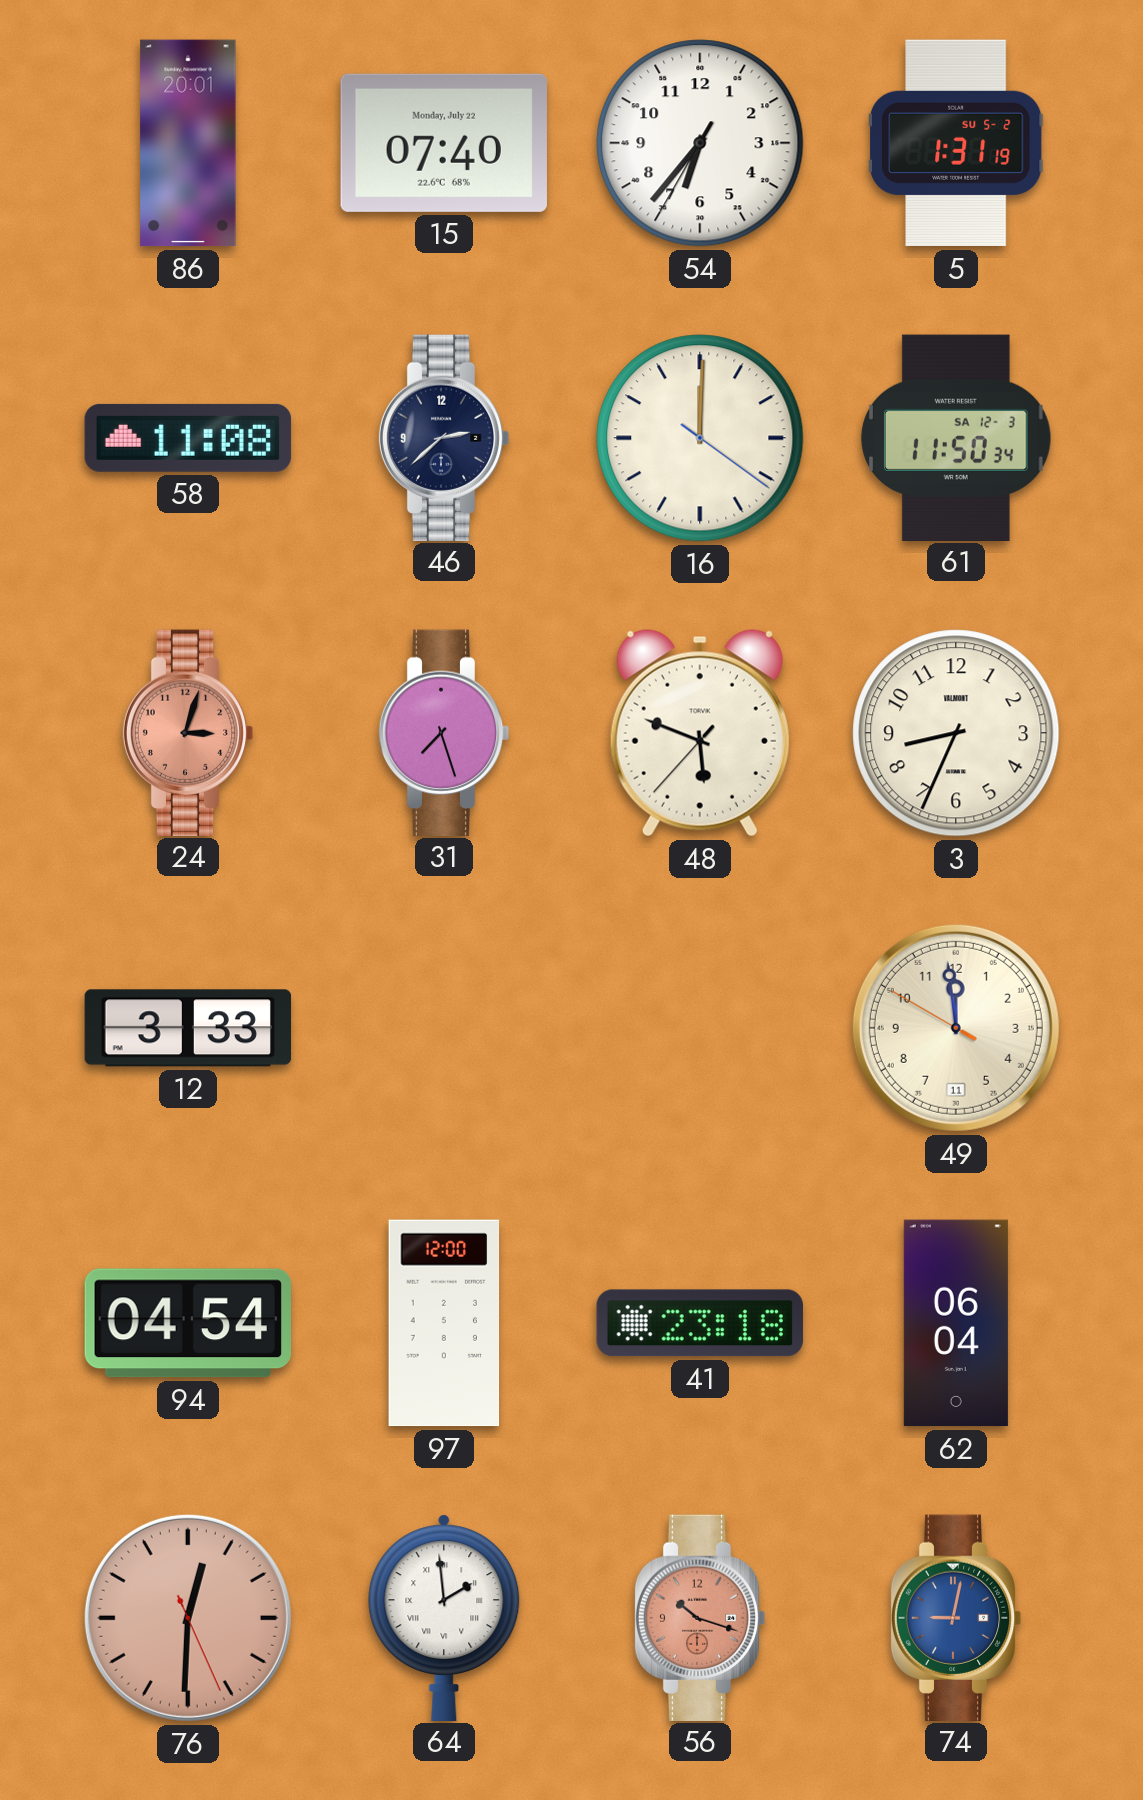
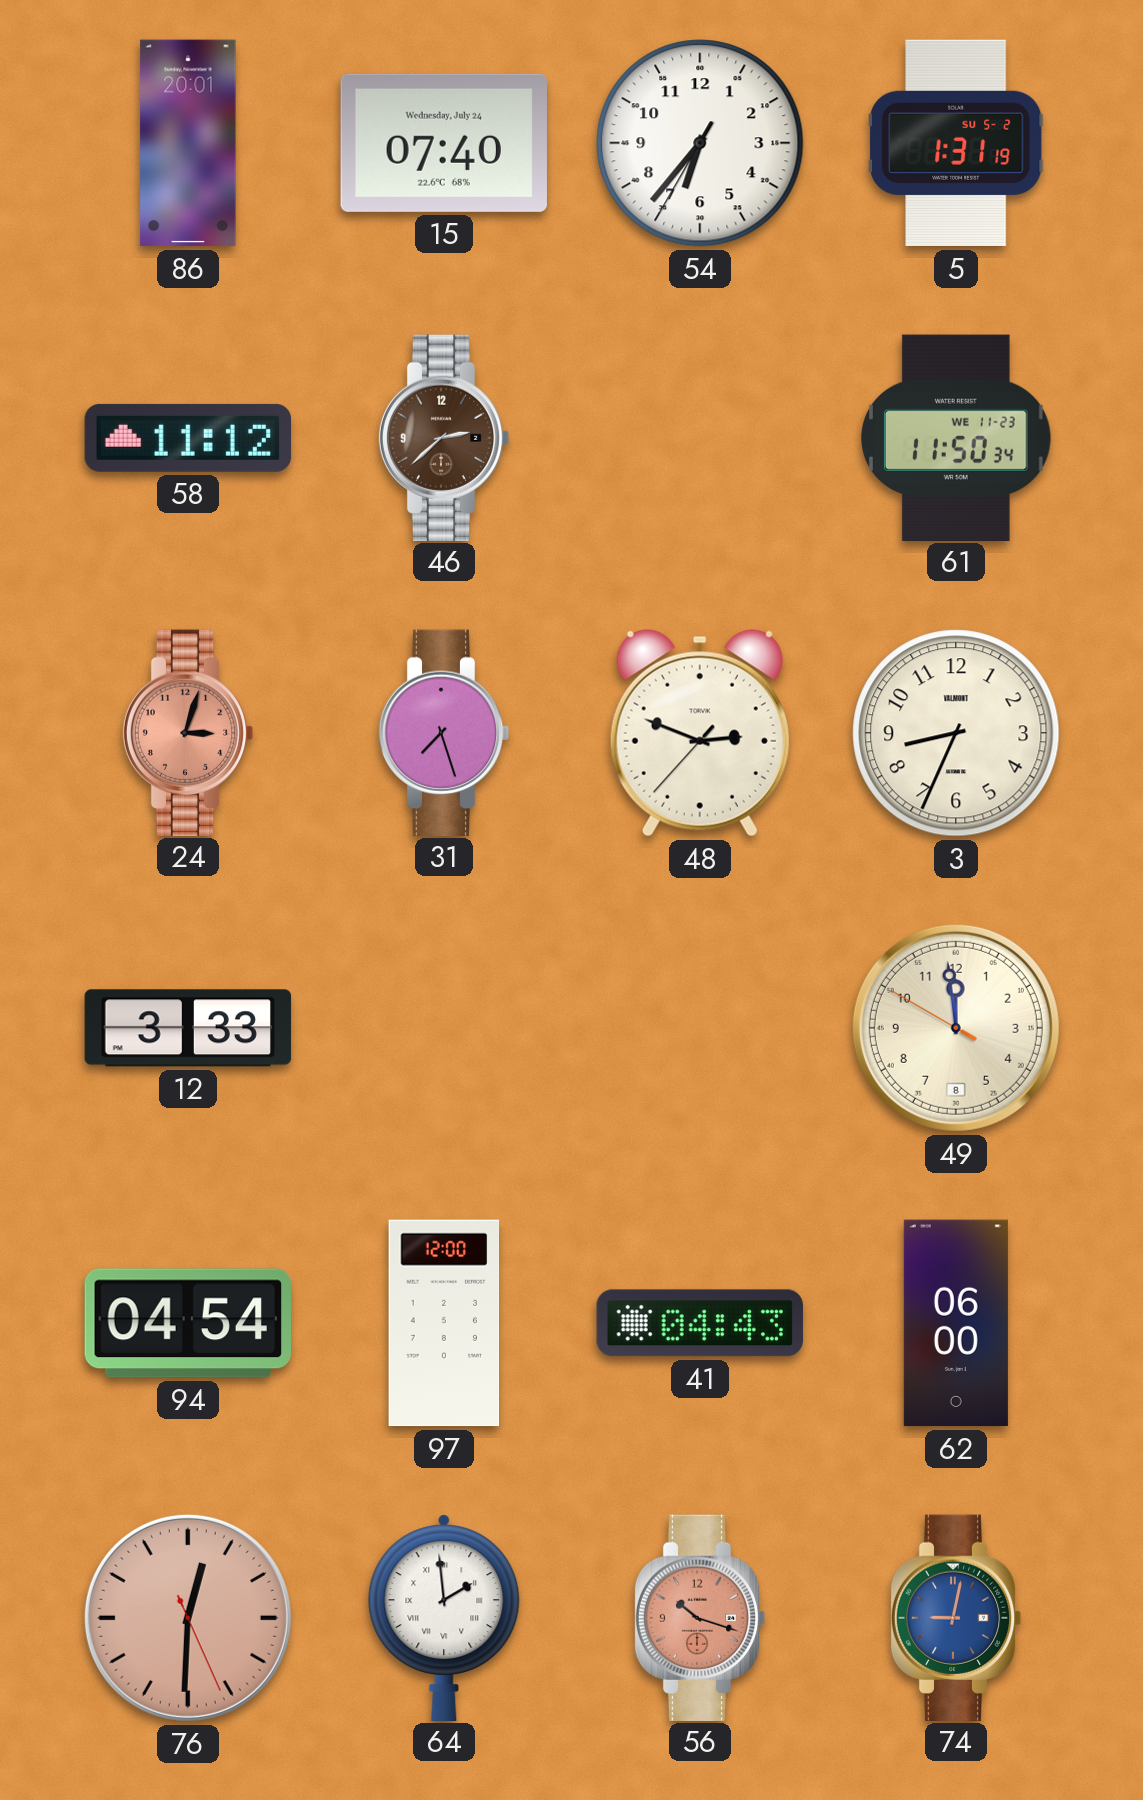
15 date: Monday, July 22 -> Wednesday, July 24
58: 11:08 -> 11:12
46 dial: navy -> brown
16: 12:00 -> none
61 date: SA 12-3 -> WE 11-23
48: 5:48 -> 2:48
49 date: 11 -> 8
41: 23:18 -> 04:43
62: 06:04 -> 06:00
